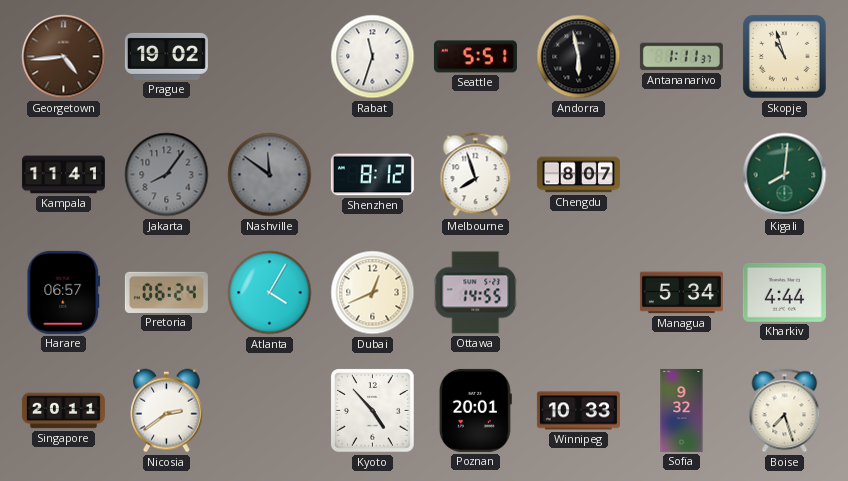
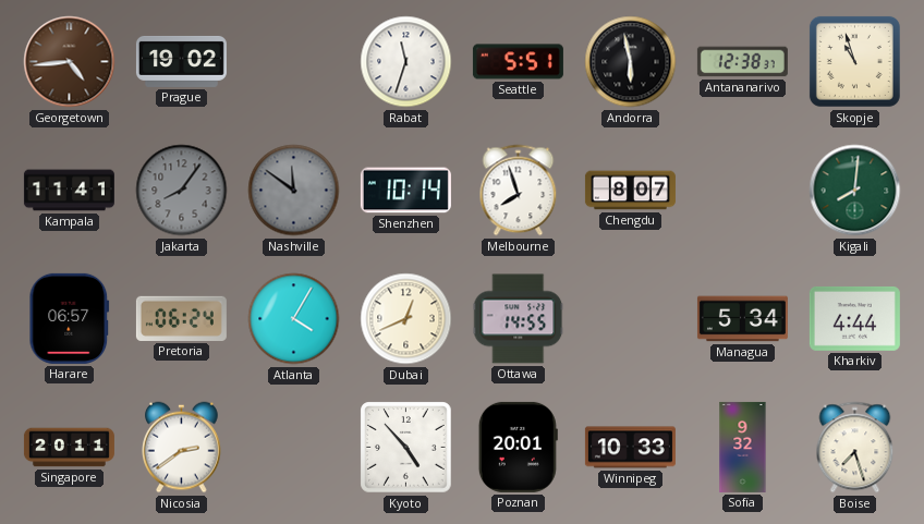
Antananarivo: 1:11 -> 12:38
Shenzhen: 8:12 -> 10:14
